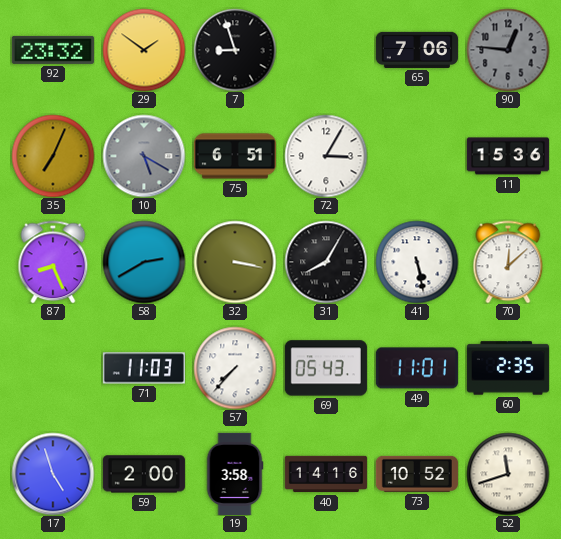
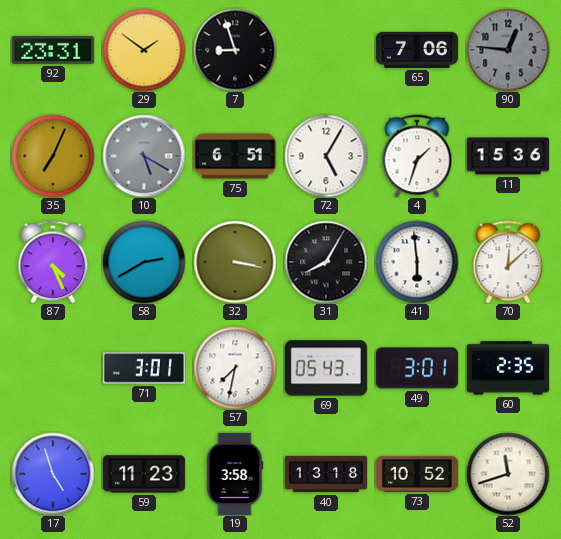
92: 23:32 -> 23:31
72: 3:05 -> 5:05
4: none -> 1:33
87: 8:26 -> 4:26
41: 5:28 -> 5:59
71: 11:03 -> 3:01
57: 7:37 -> 7:32
49: 11:01 -> 3:01
59: 2:00 -> 11:23
40: 14:16 -> 13:18
